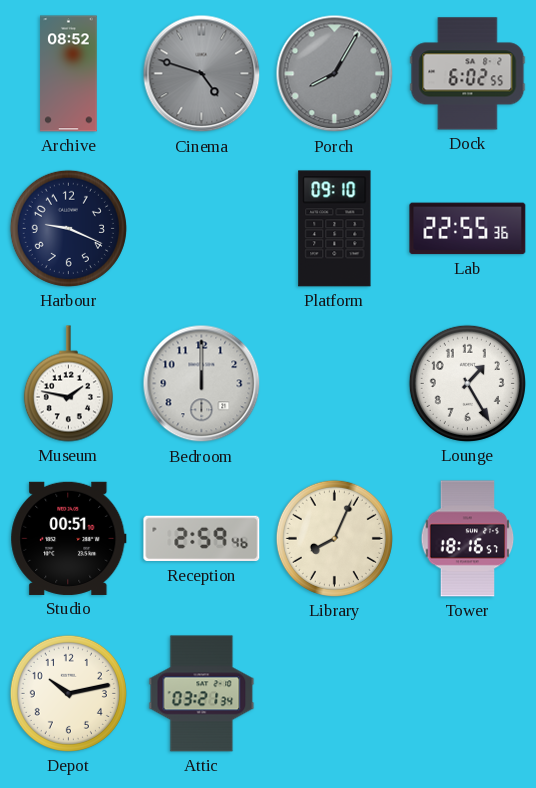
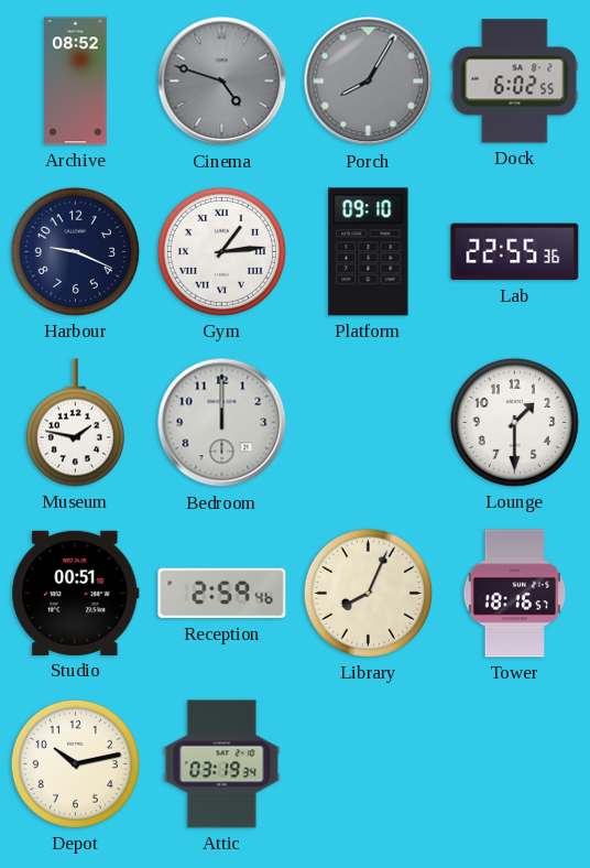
Gym: none -> 1:14
Lounge: 1:25 -> 1:30
Attic: 03:21 -> 03:19
